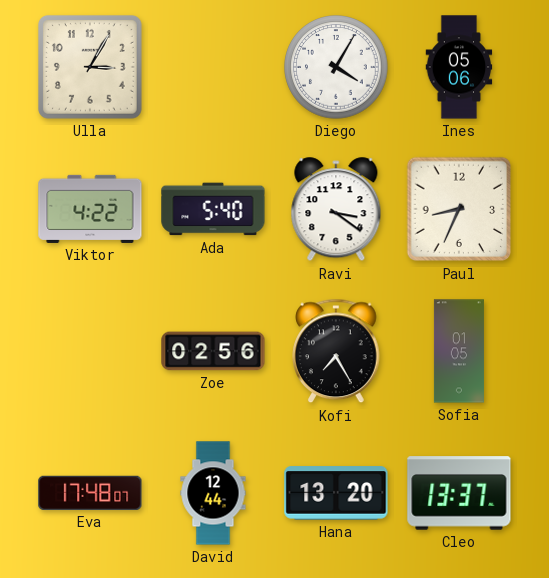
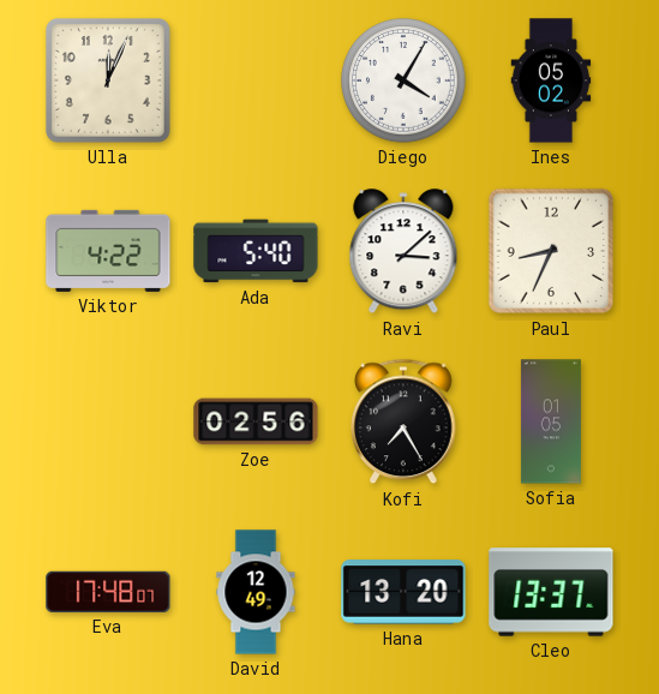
Ulla: 3:05 -> 12:04
Ines: 05:06 -> 05:02
Ravi: 3:21 -> 3:08
David: 12:44 -> 12:49
